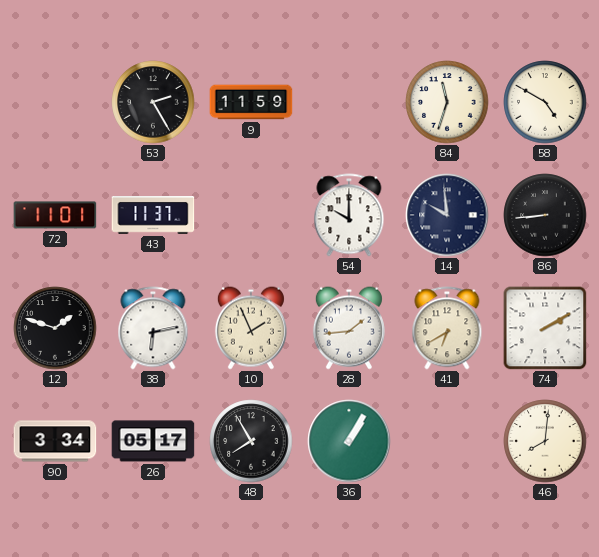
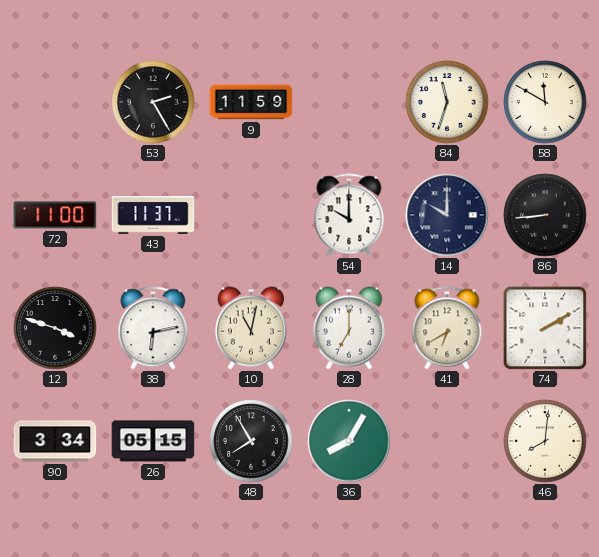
58: 4:50 -> 11:50
72: 11:01 -> 11:00
14: 9:59 -> 10:00
12: 1:48 -> 3:48
10: 1:56 -> 11:02
28: 1:44 -> 7:00
26: 05:17 -> 05:15
36: 1:05 -> 8:05
